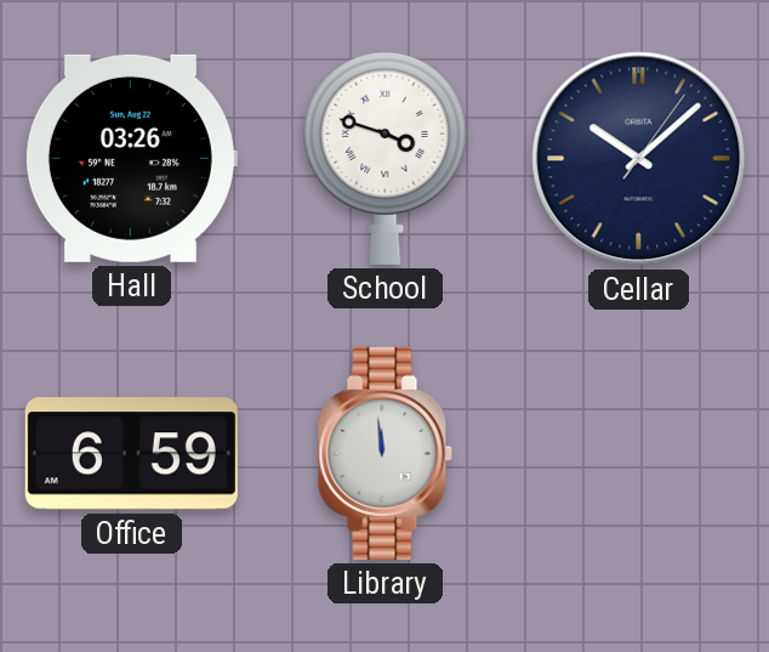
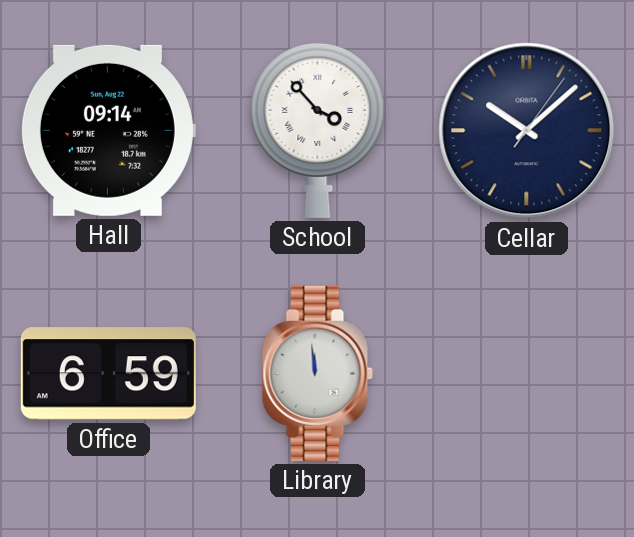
Hall: 03:26 -> 09:14
School: 3:48 -> 3:53
